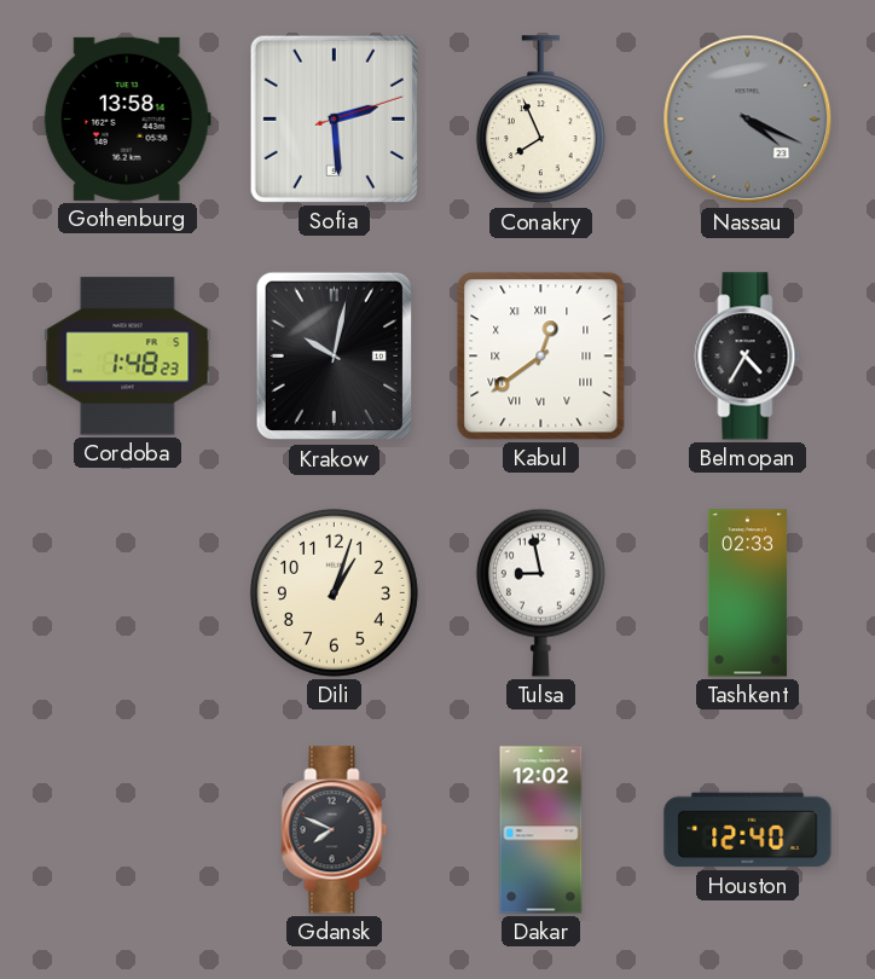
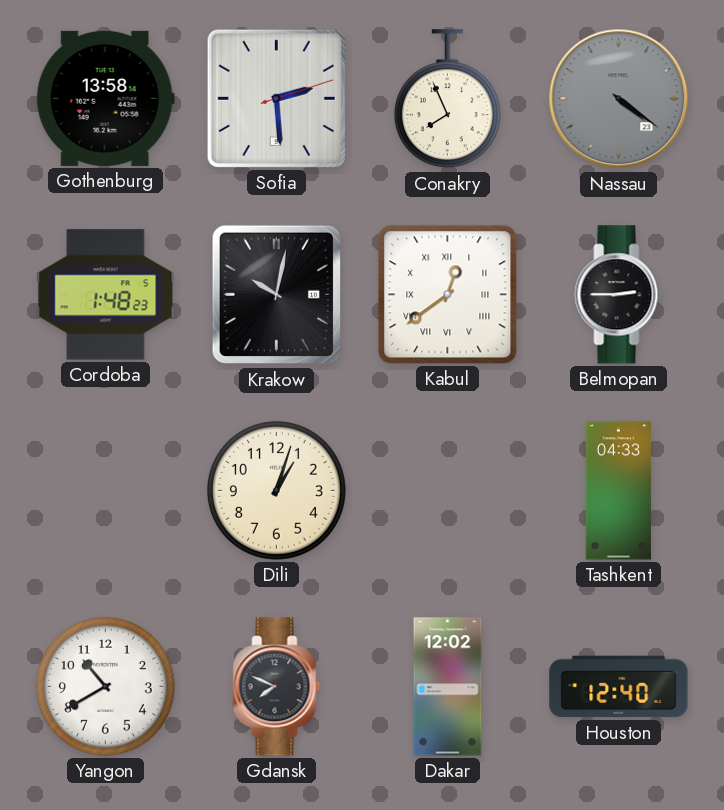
Nassau: 4:19 -> 4:21
Belmopan: 4:35 -> 2:45
Tulsa: 8:58 -> none
Tashkent: 02:33 -> 04:33
Yangon: none -> 10:40
